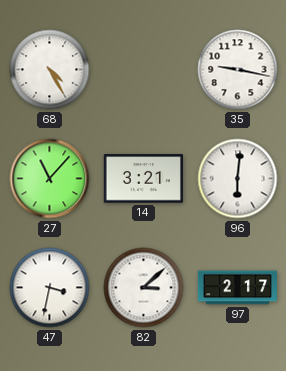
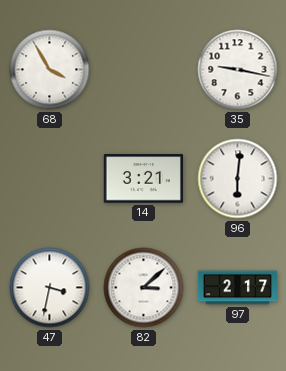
68: 4:25 -> 3:55
27: 11:07 -> none
